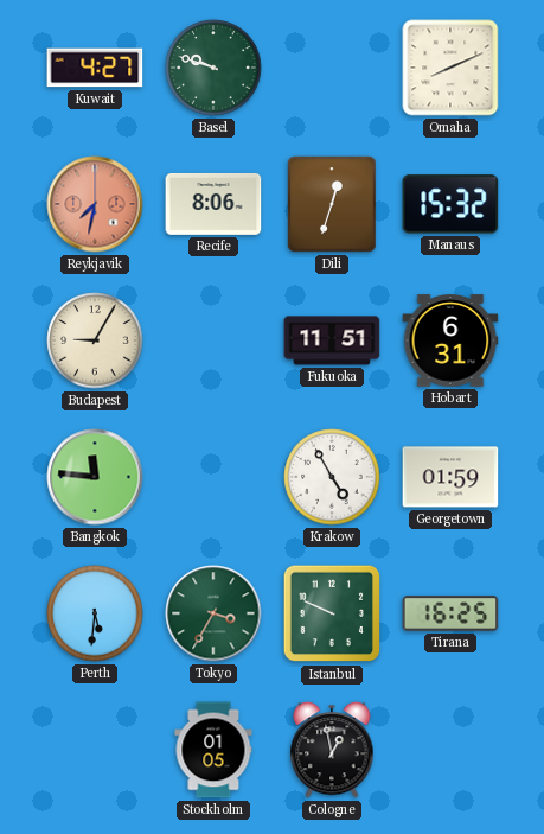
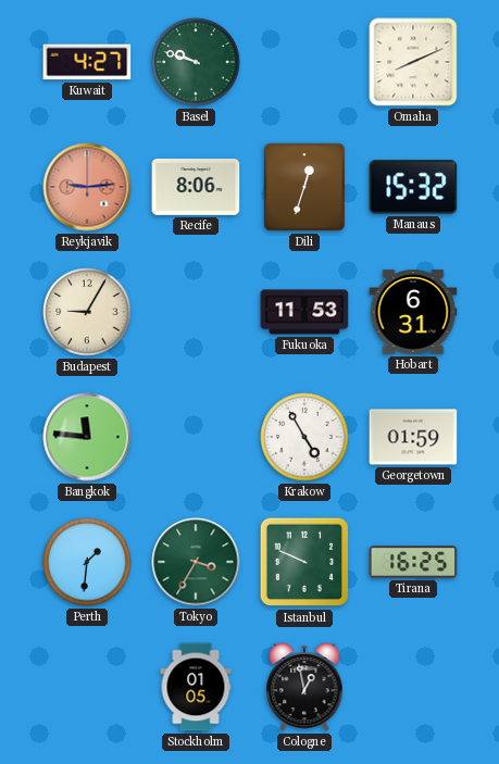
Reykjavik: 7:32 -> 9:14
Fukuoka: 11:51 -> 11:53
Perth: 5:31 -> 1:31
